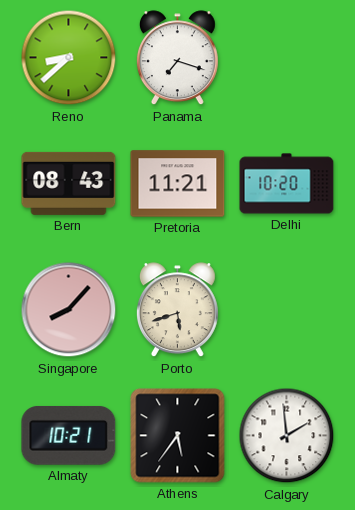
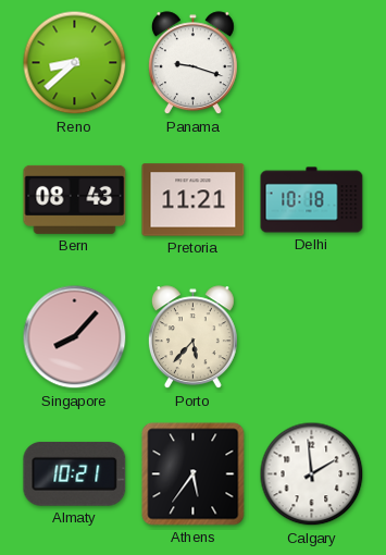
Panama: 7:18 -> 9:18
Delhi: 10:20 -> 10:18
Porto: 5:42 -> 5:37
